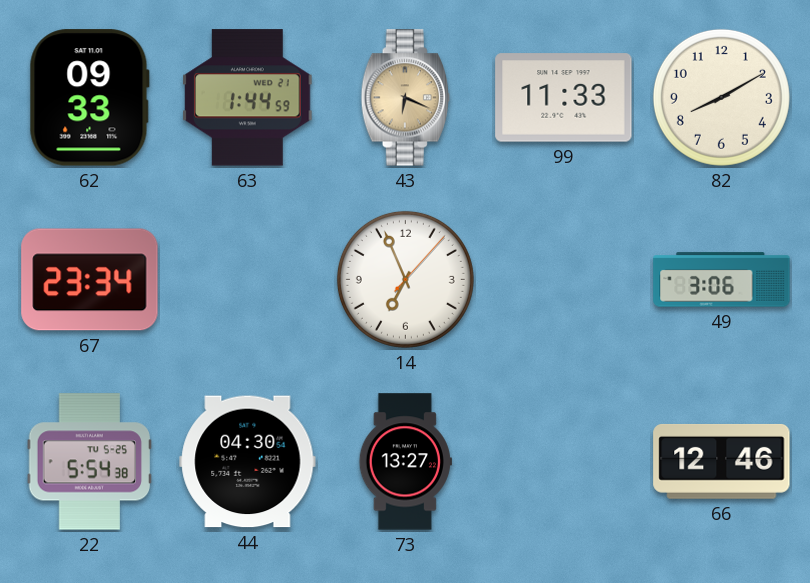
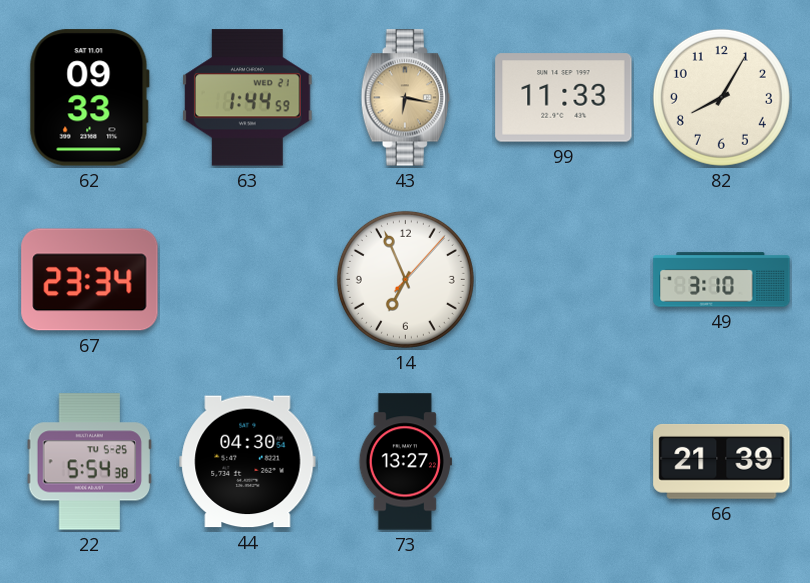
43: 6:19 -> 6:17
82: 8:10 -> 8:05
49: 3:06 -> 3:10
66: 12:46 -> 21:39
